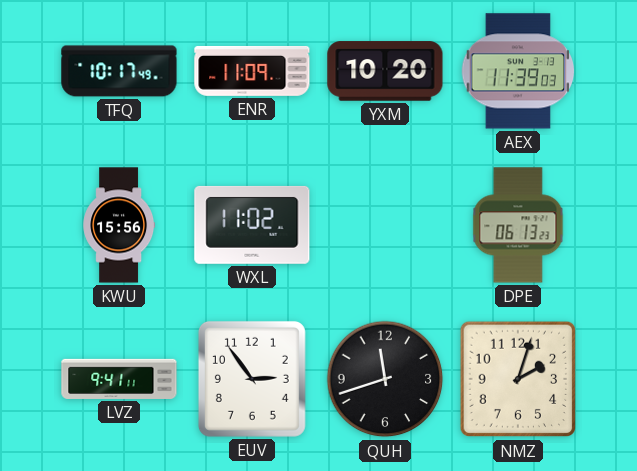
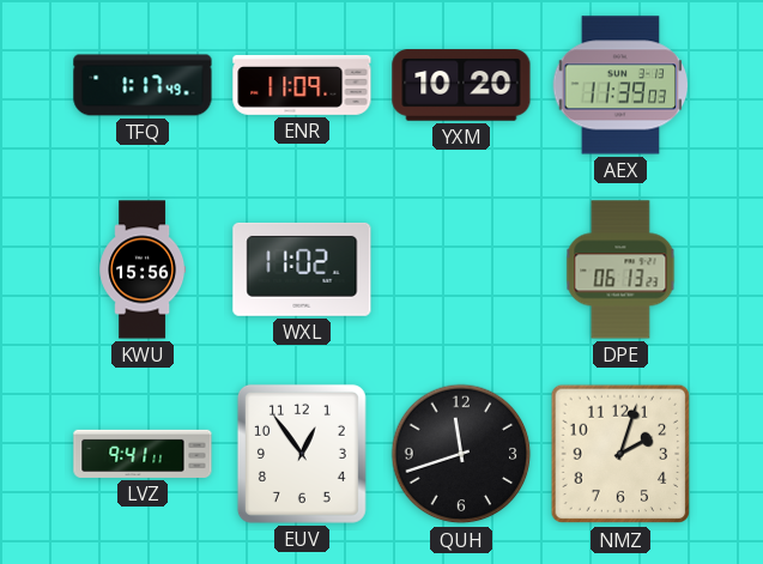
TFQ: 10:17 -> 1:17
EUV: 2:54 -> 12:54
